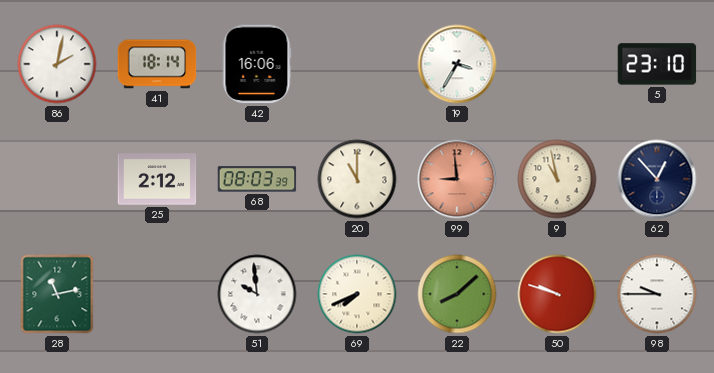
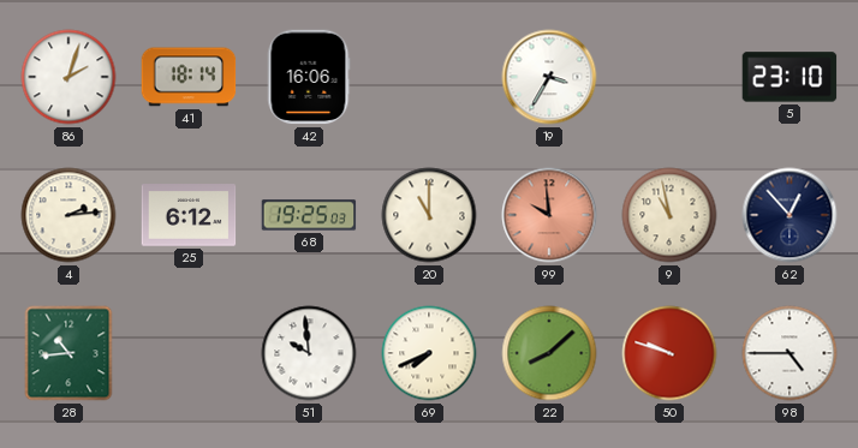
86: 2:02 -> 2:03
4: none -> 2:14
25: 2:12 -> 6:12
68: 08:03 -> 19:25
99: 8:59 -> 9:59
28: 11:13 -> 10:44
98: 9:45 -> 4:45
